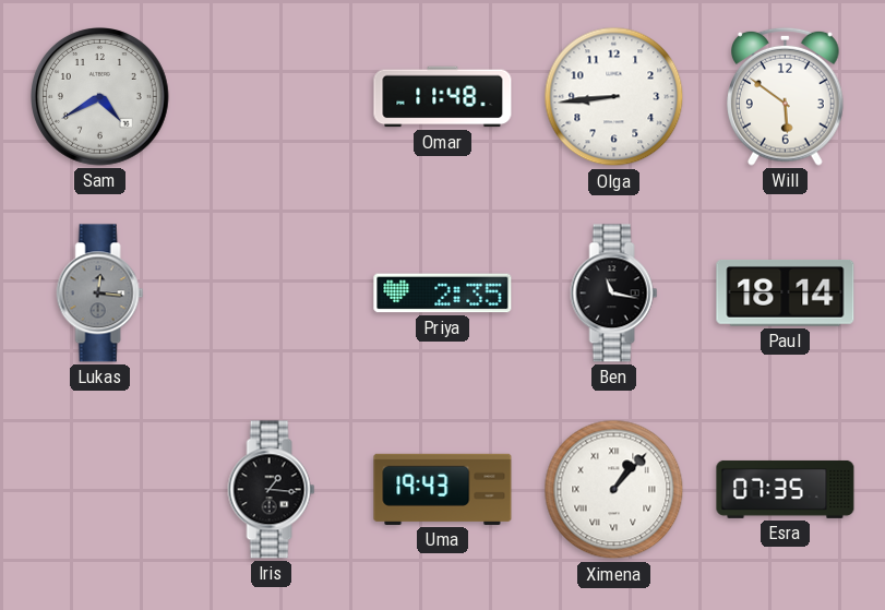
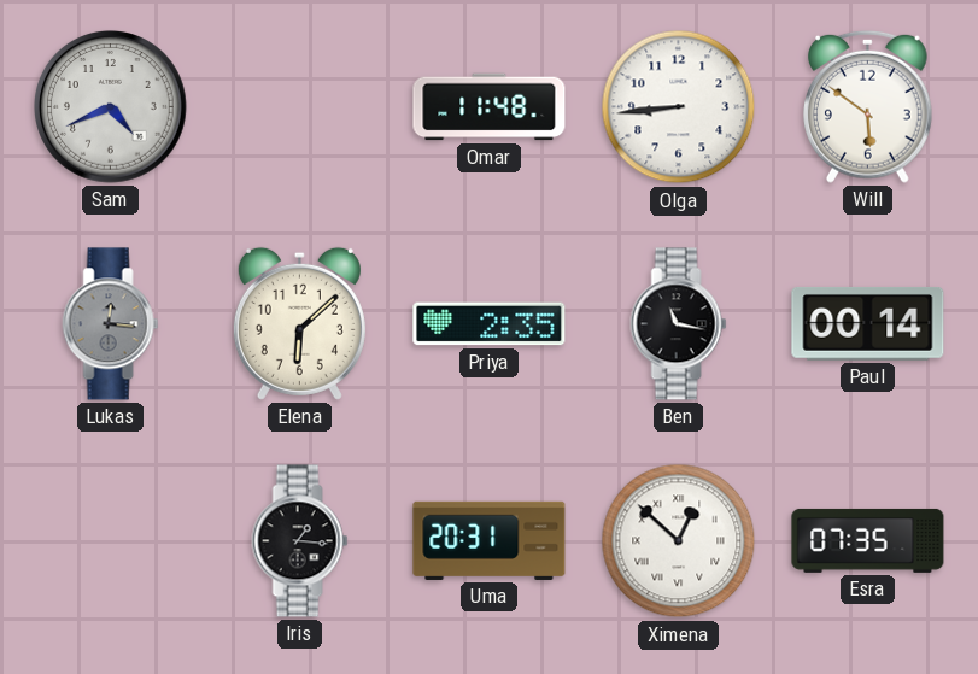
Sam: 4:40 -> 4:41
Elena: none -> 6:08
Paul: 18:14 -> 00:14
Uma: 19:43 -> 20:31
Ximena: 1:07 -> 12:52
